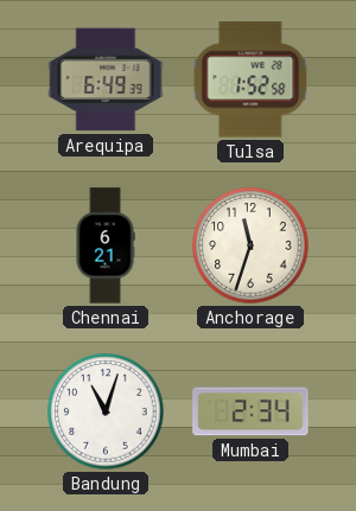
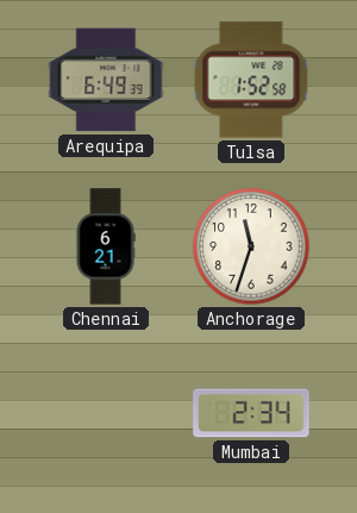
Bandung: 11:03 -> none
